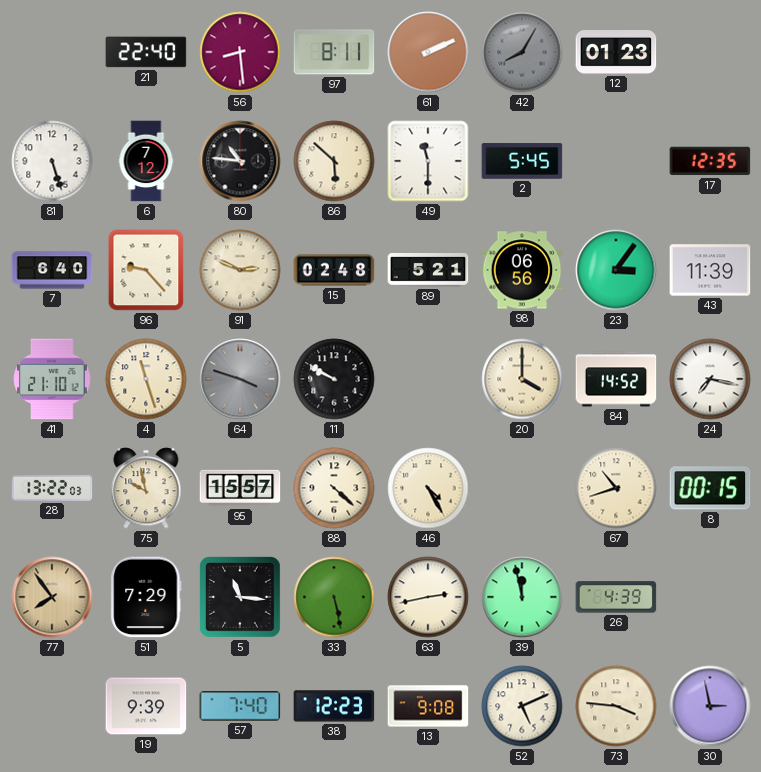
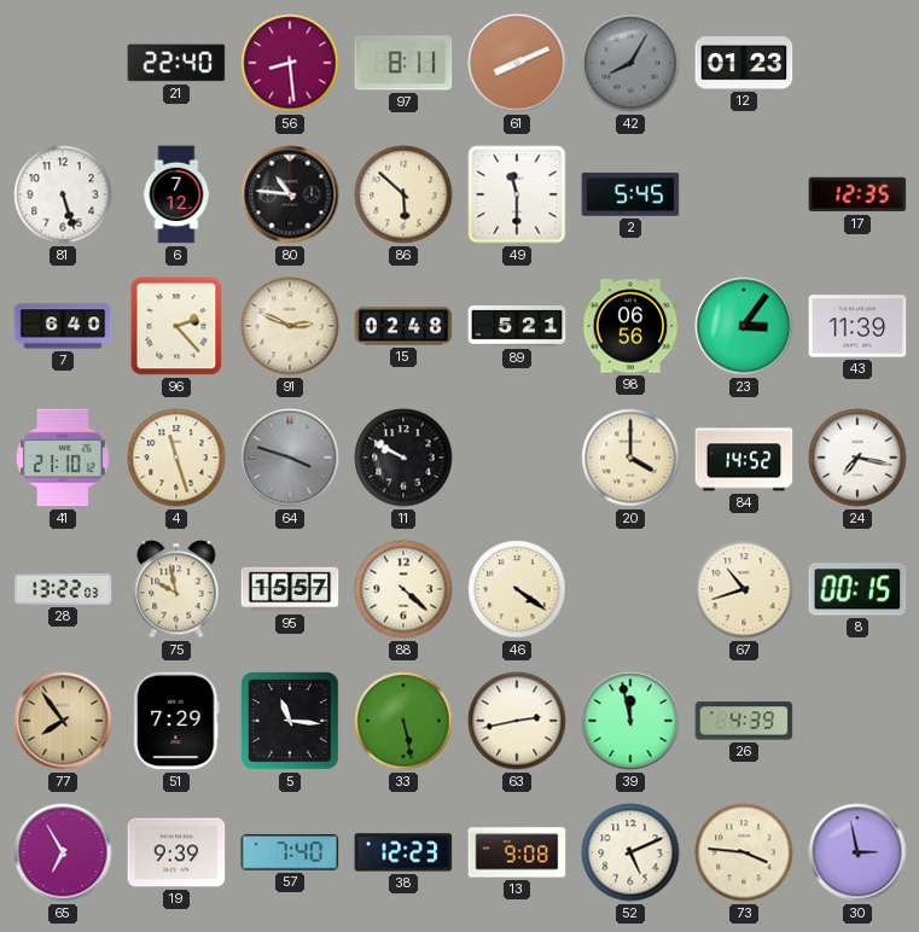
61: 2:11 -> 8:11
96: 9:23 -> 2:23
46: 4:25 -> 4:21
65: none -> 6:55
